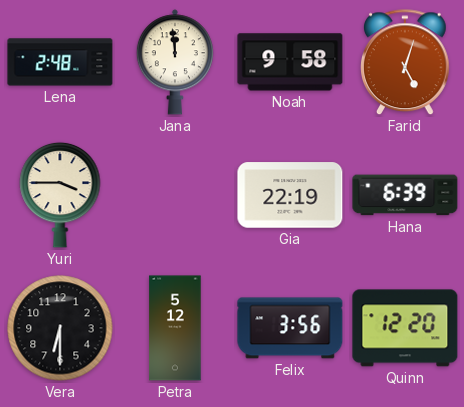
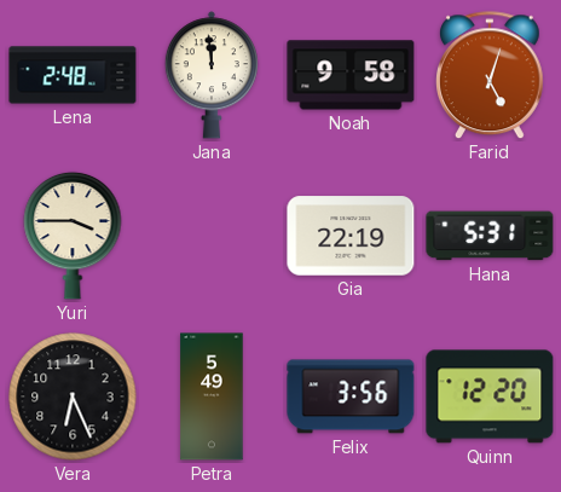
Hana: 6:39 -> 5:31
Vera: 6:30 -> 6:26
Petra: 5:12 -> 5:49
